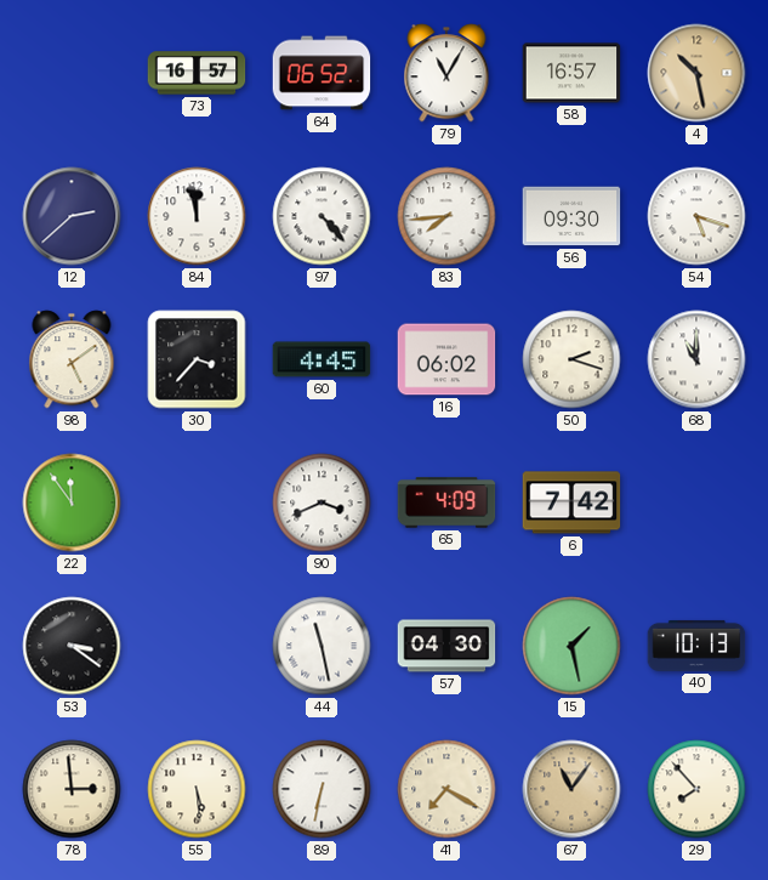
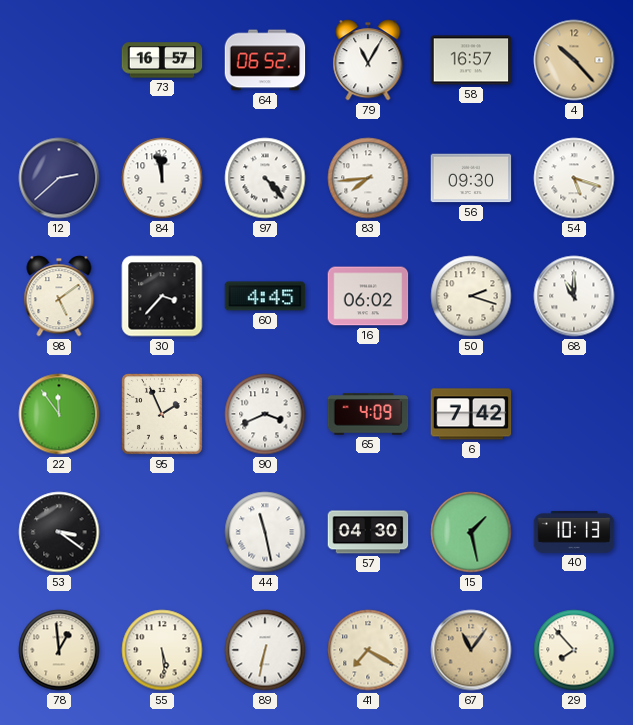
4: 10:28 -> 10:23
95: none -> 1:56
78: 2:59 -> 12:59
